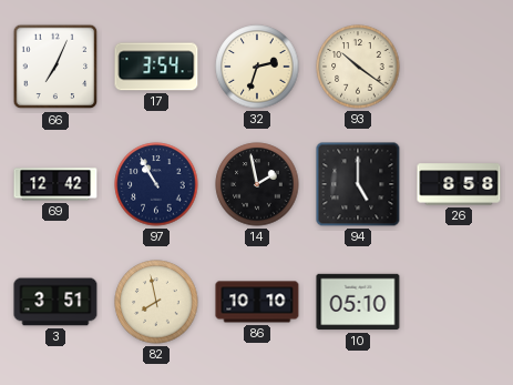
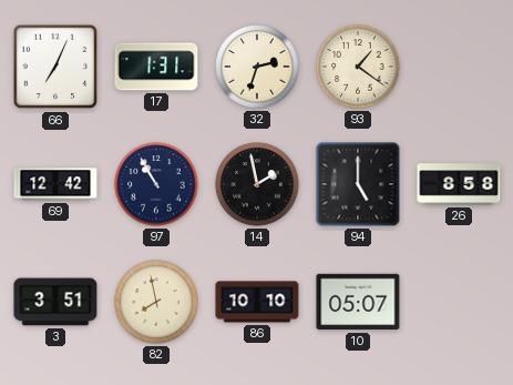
17: 3:54 -> 1:31
93: 10:21 -> 1:21
10: 05:10 -> 05:07
